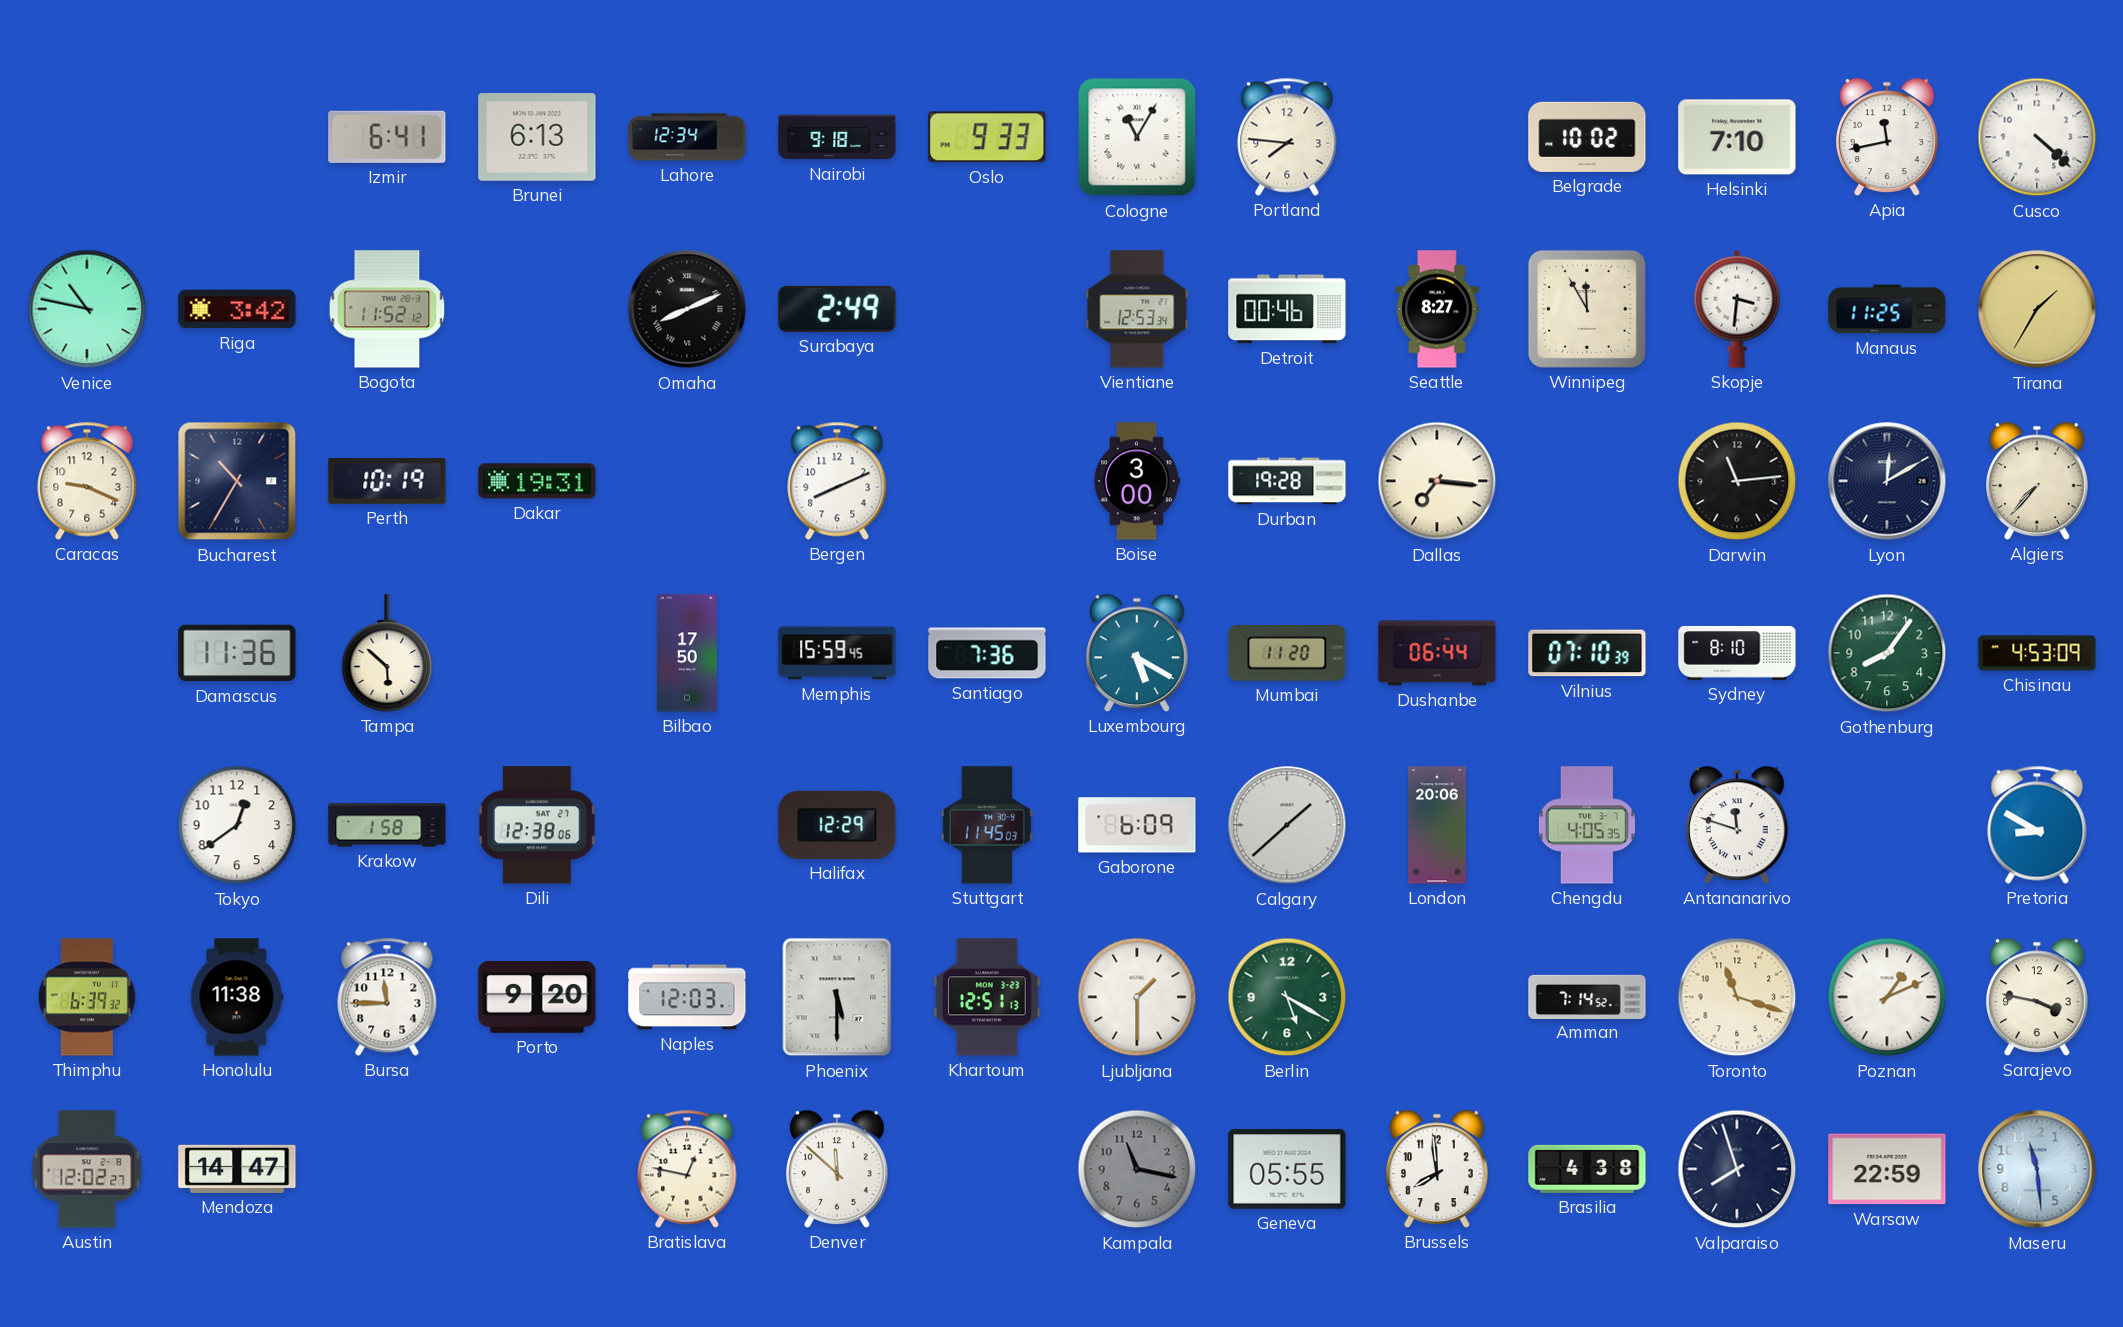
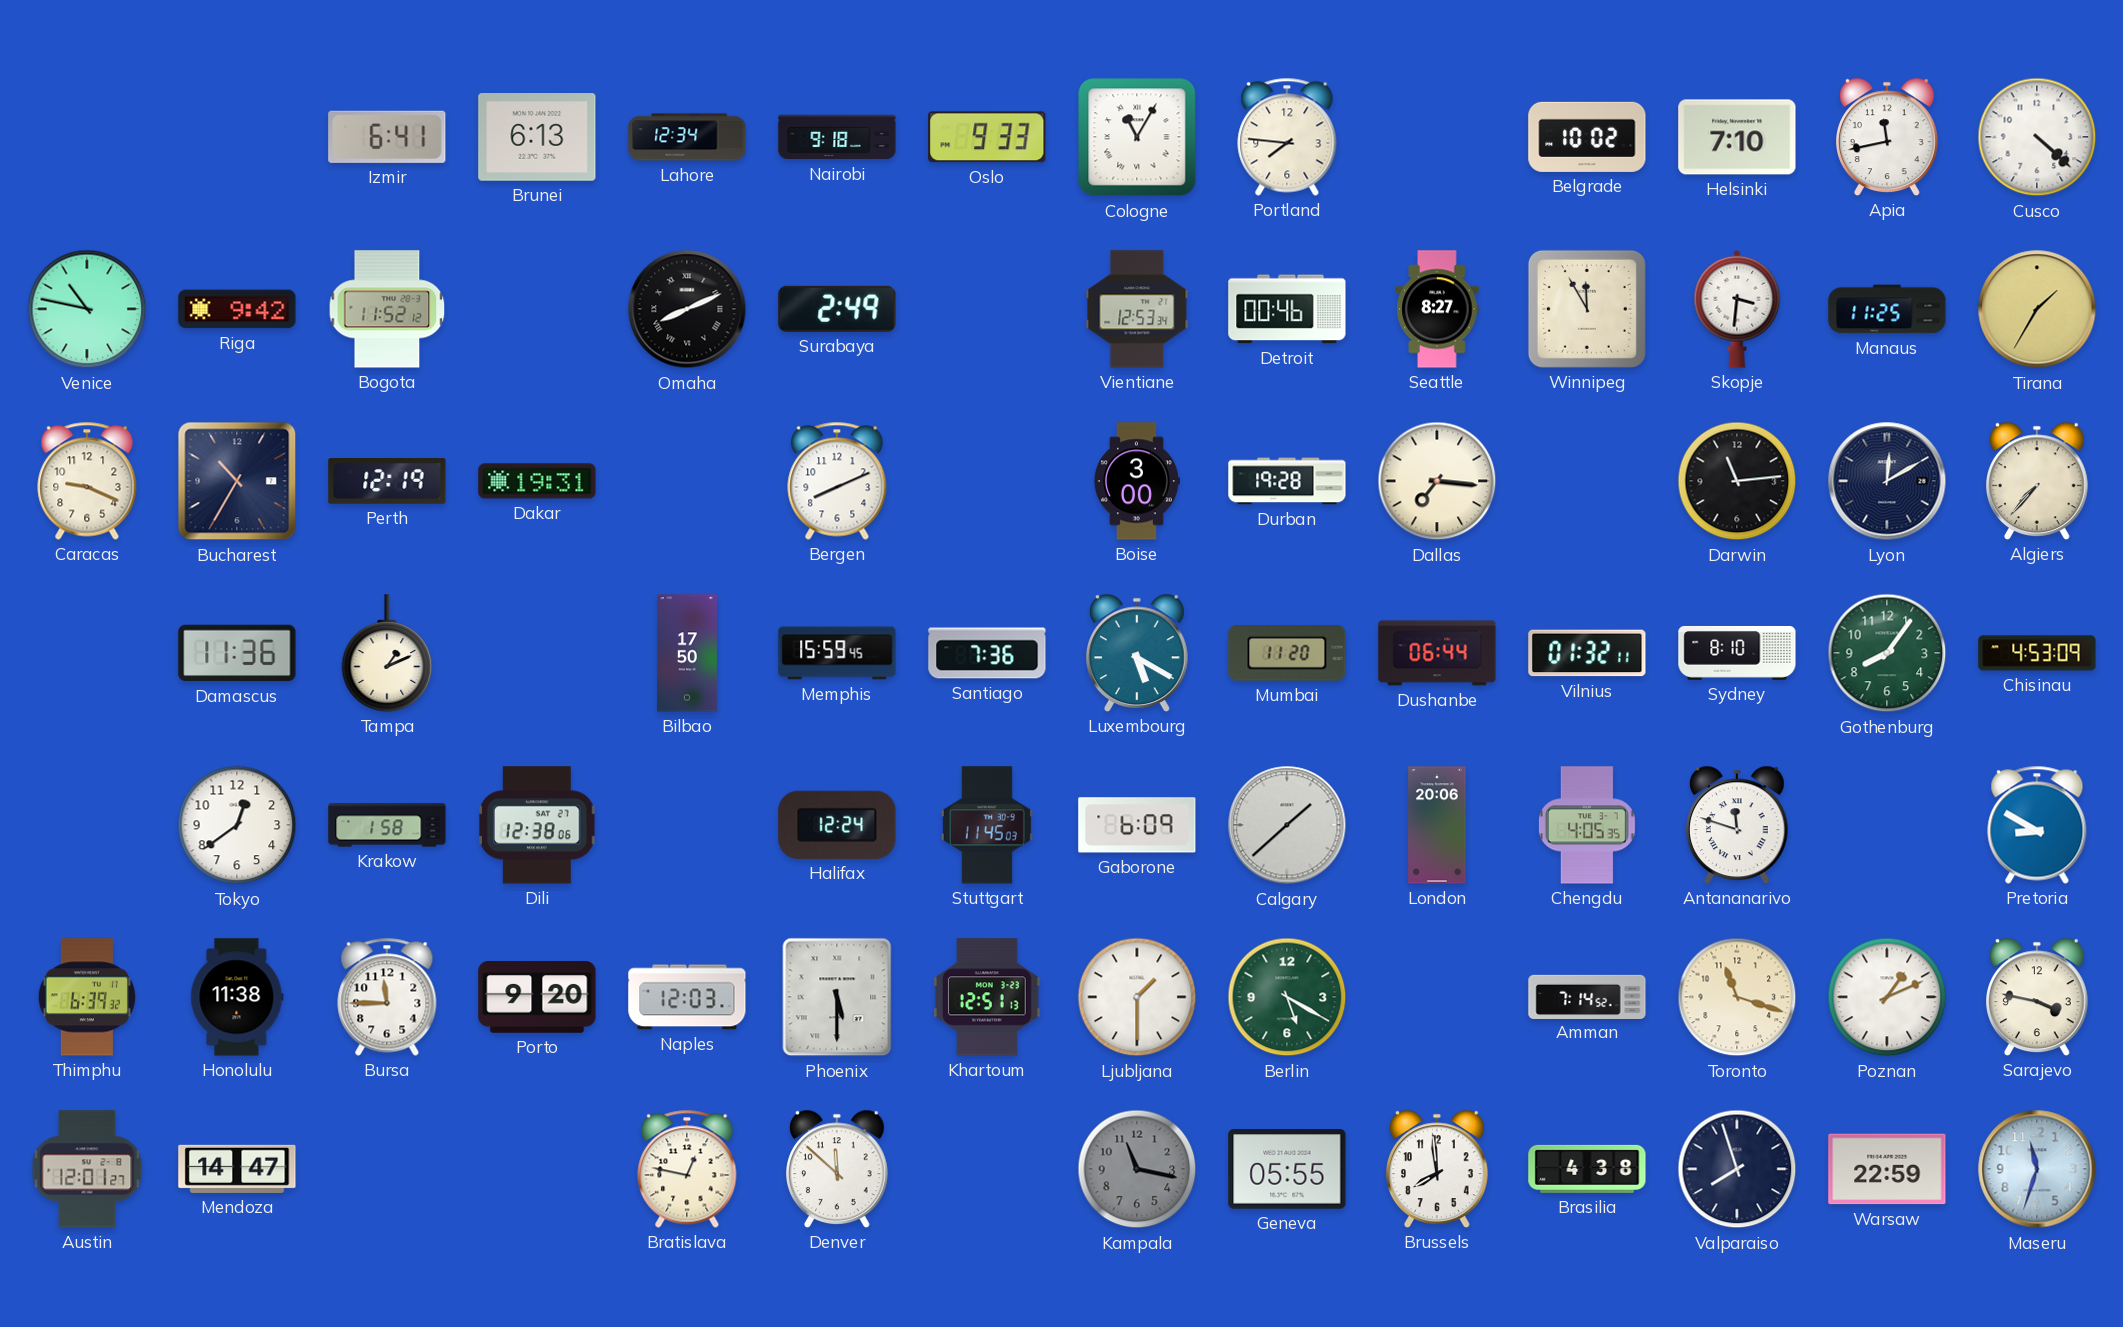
Riga: 3:42 -> 9:42
Perth: 10:19 -> 12:19
Tampa: 5:52 -> 1:11
Vilnius: 07:10 -> 01:32
Halifax: 12:29 -> 12:24
Austin: 12:02 -> 12:01
Maseru: 11:29 -> 11:33
